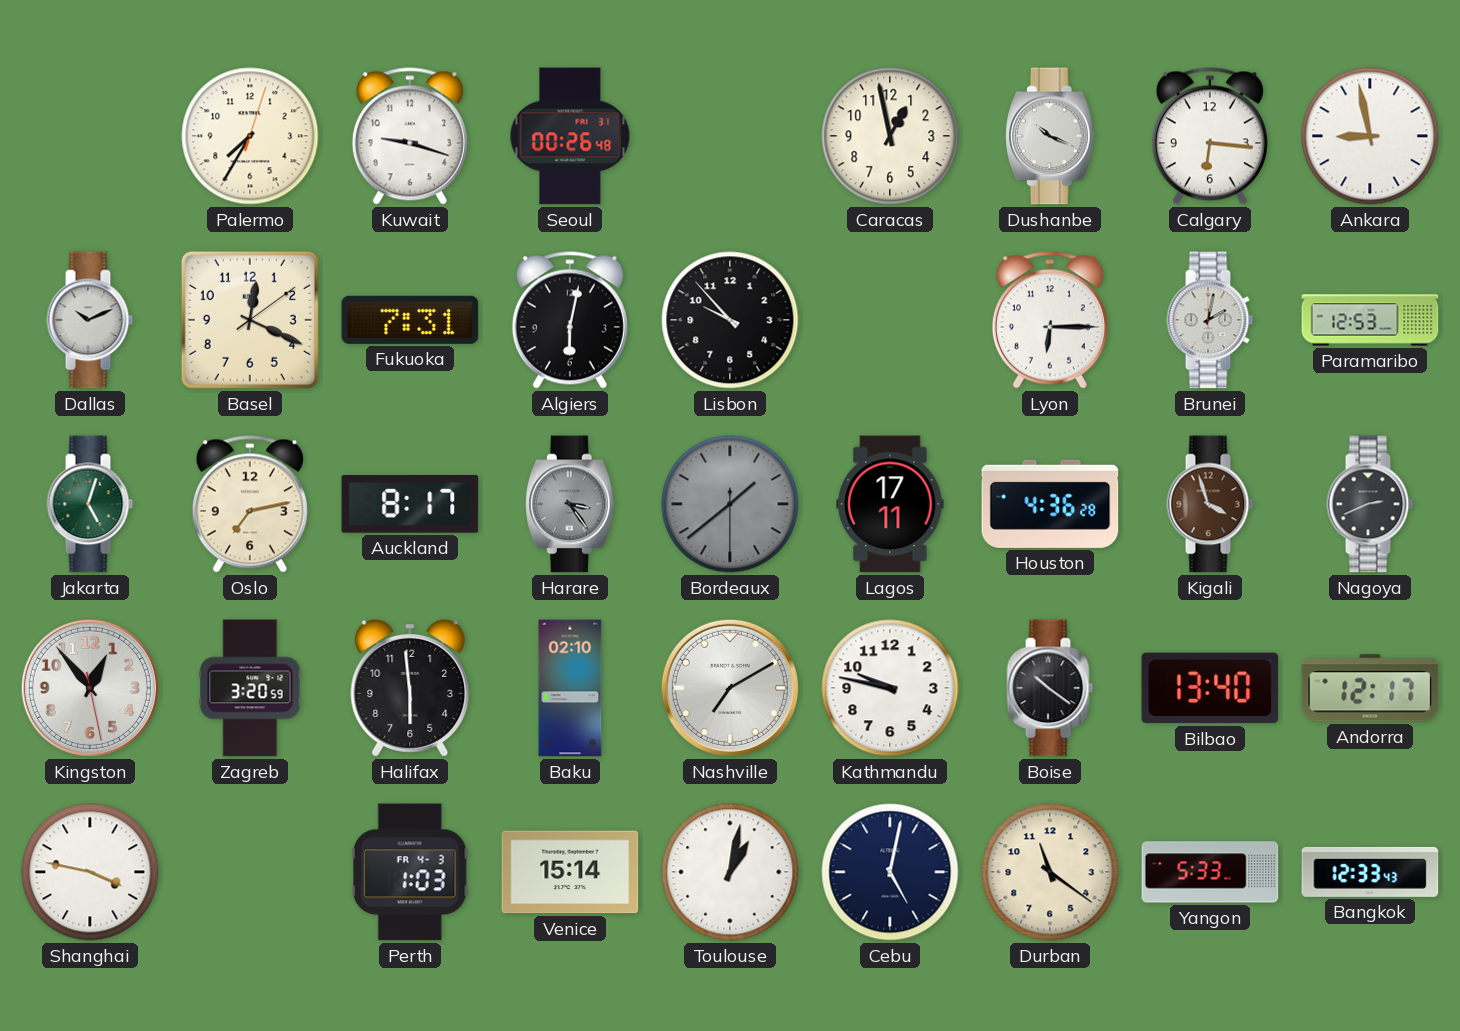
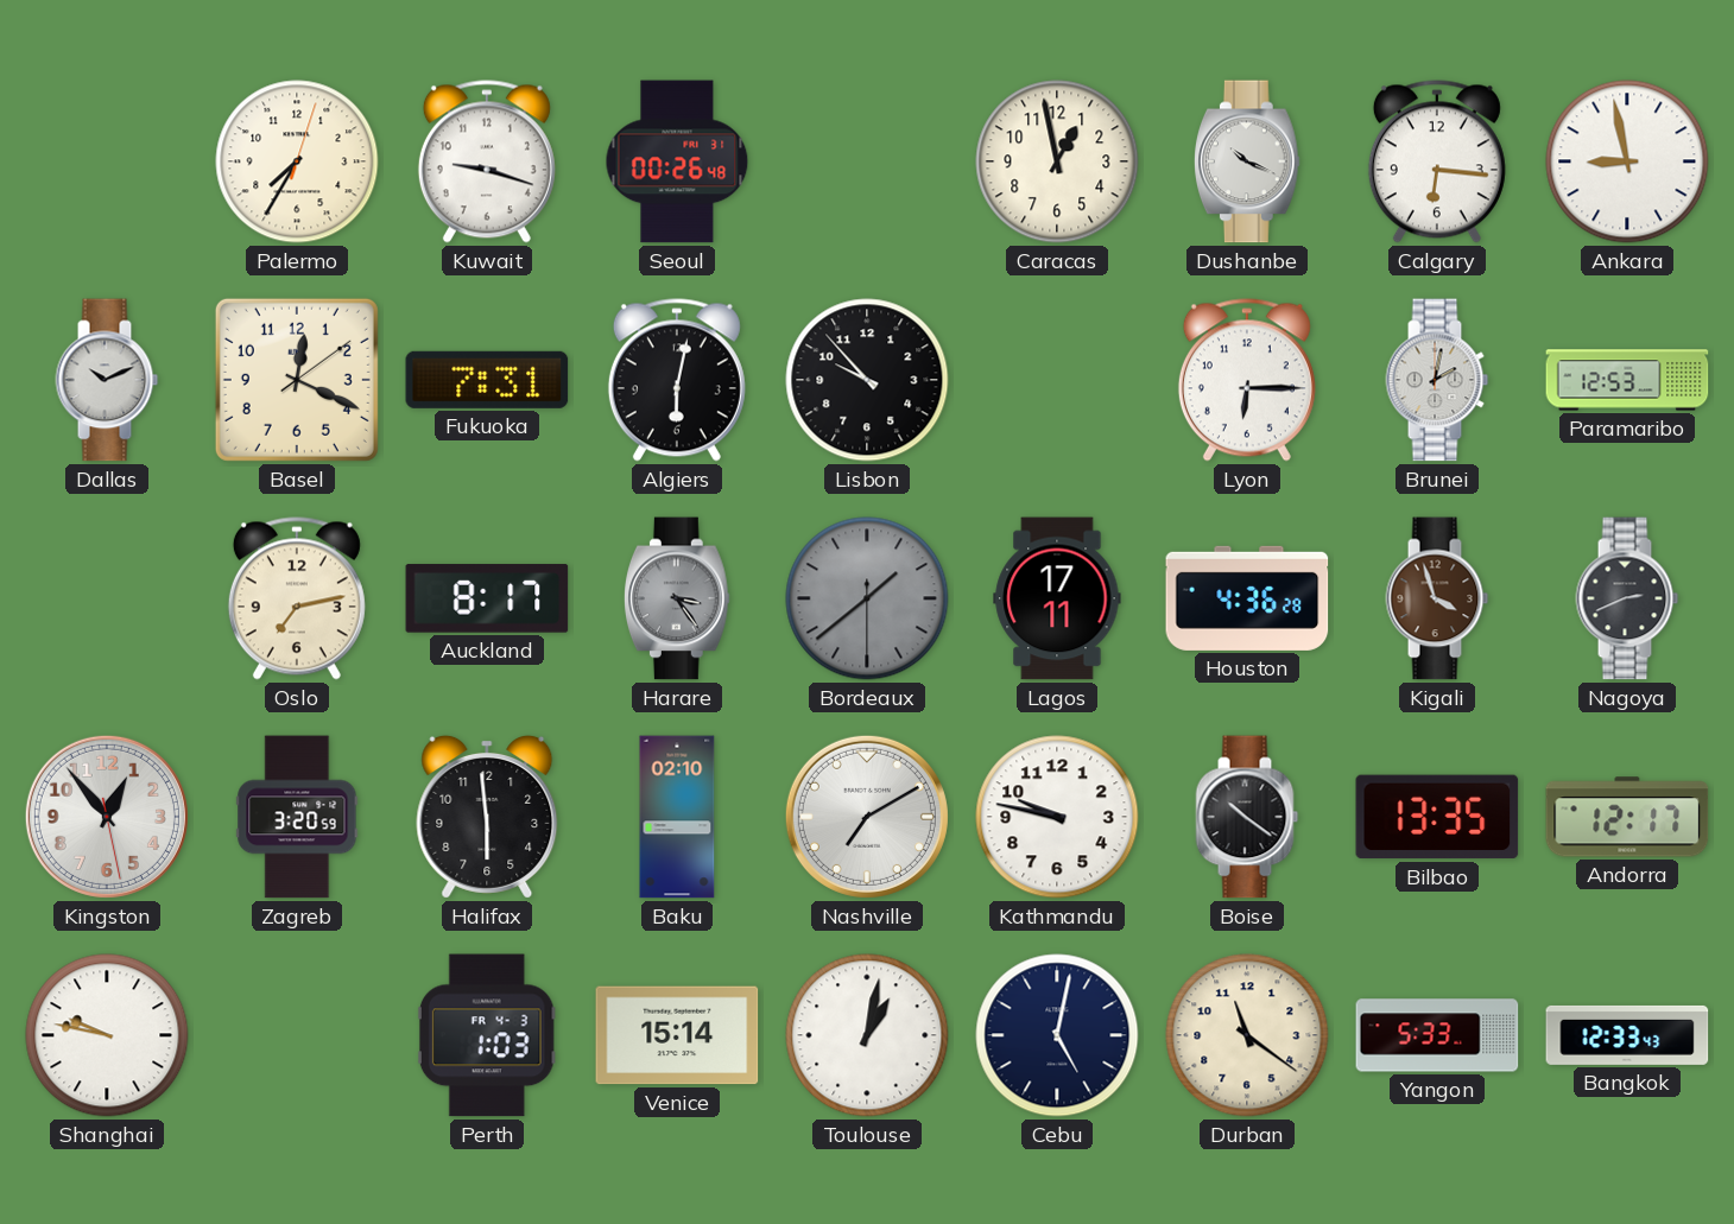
Jakarta: 5:03 -> none
Bilbao: 13:40 -> 13:35
Shanghai: 3:47 -> 9:47
